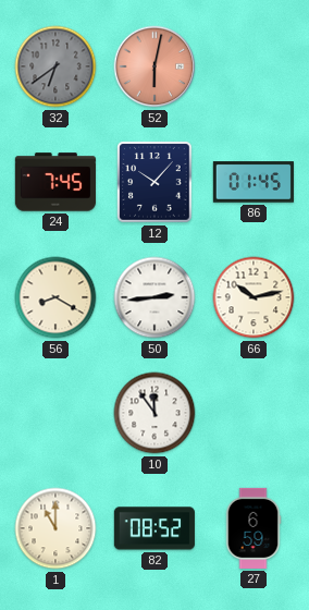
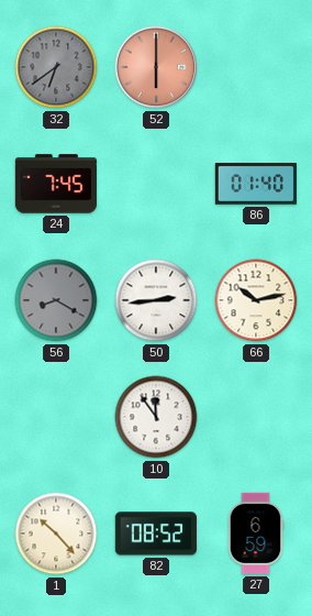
52: 6:02 -> 6:00
12: 10:07 -> none
86: 01:45 -> 01:40
56 dial: cream -> grey
1: 11:00 -> 10:23
